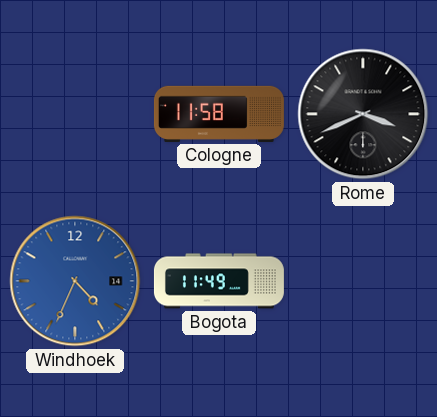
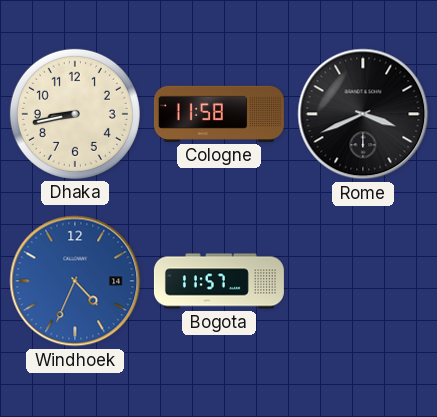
Dhaka: none -> 8:43
Bogota: 11:49 -> 11:57
